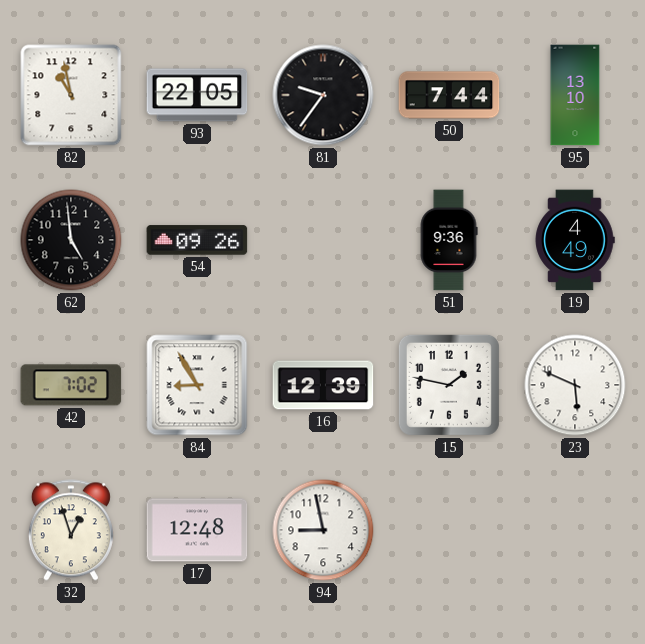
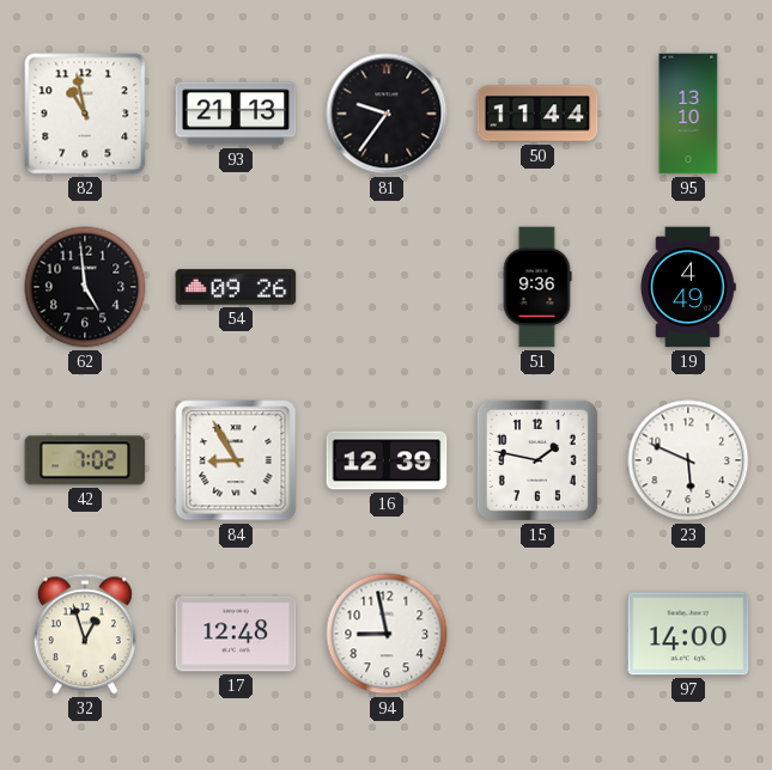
93: 22:05 -> 21:13
50: 7:44 -> 11:44
97: none -> 14:00
